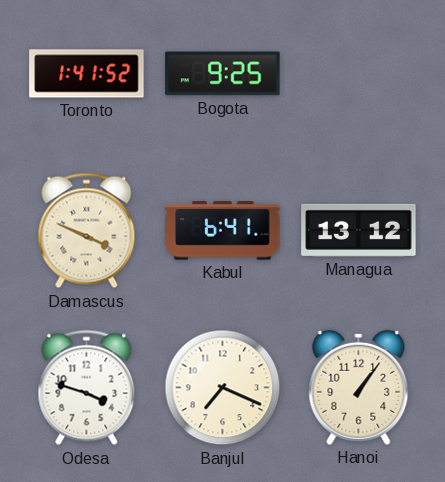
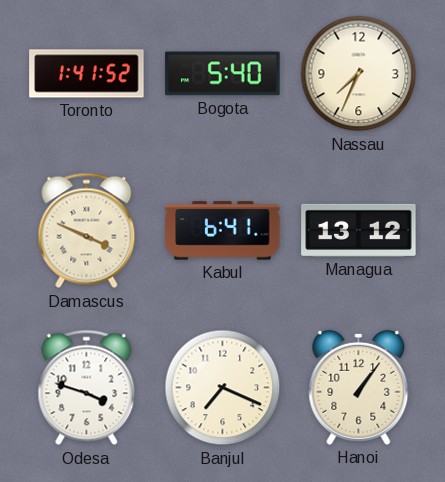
Bogota: 9:25 -> 5:40
Nassau: none -> 7:34
